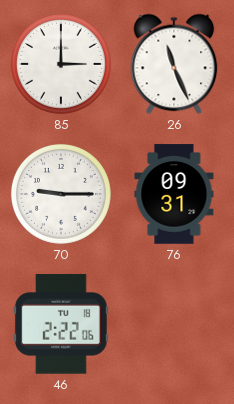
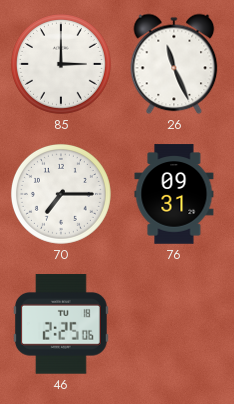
70: 9:15 -> 7:15
46: 2:22 -> 2:25
